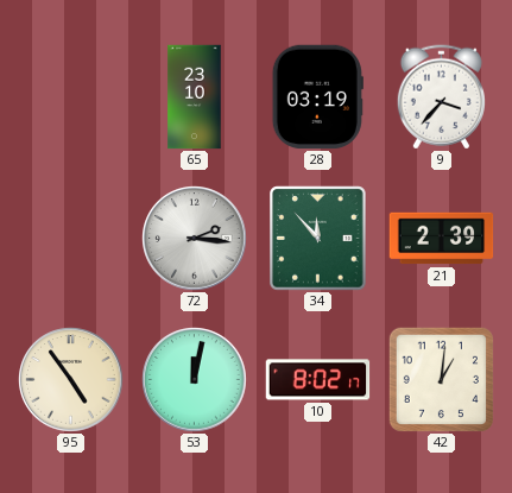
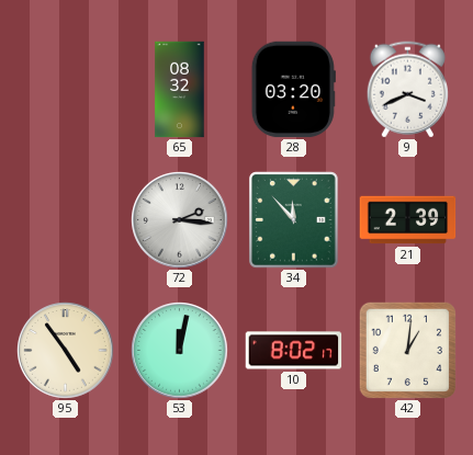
65: 23:10 -> 08:32
28: 03:19 -> 03:20
9: 3:37 -> 3:41
